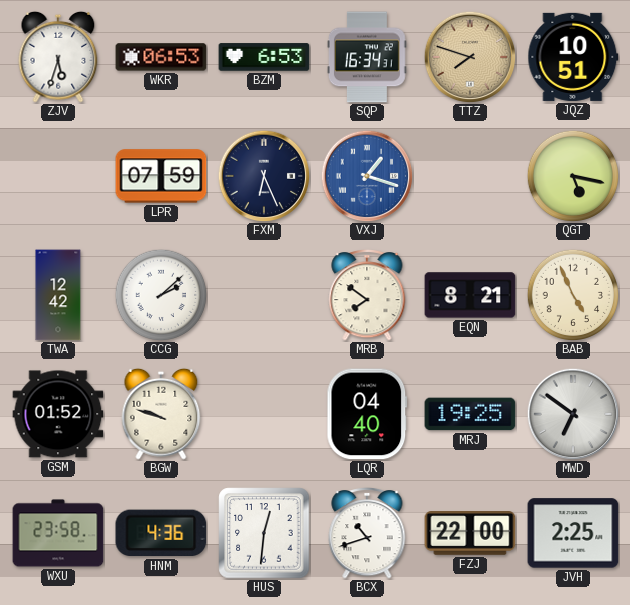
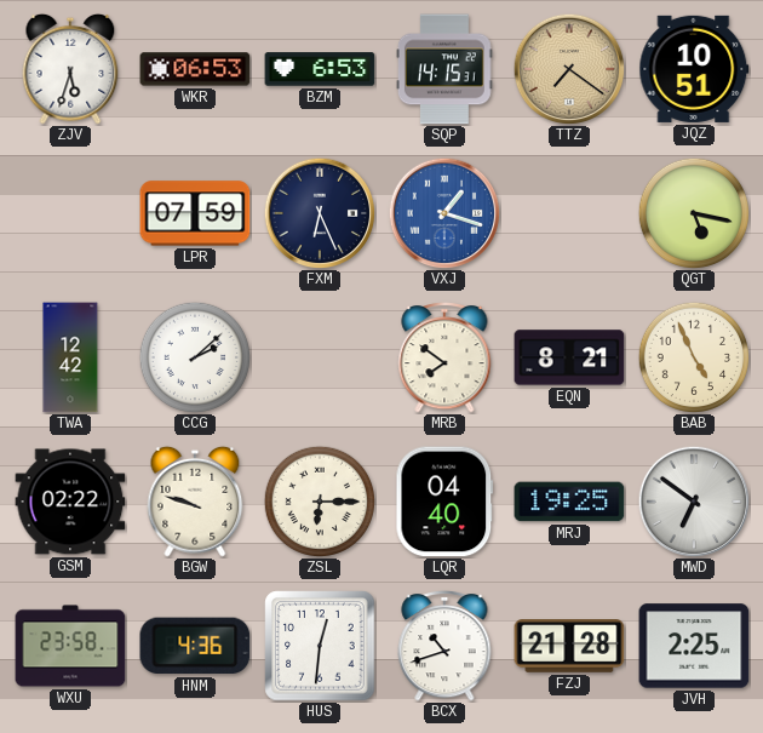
SQP: 16:34 -> 14:15
TTZ: 7:48 -> 7:21
GSM: 01:52 -> 02:22
ZSL: none -> 6:15
FZJ: 22:00 -> 21:28
